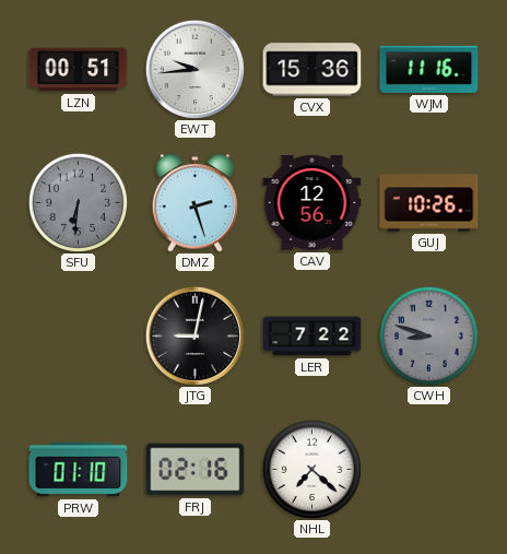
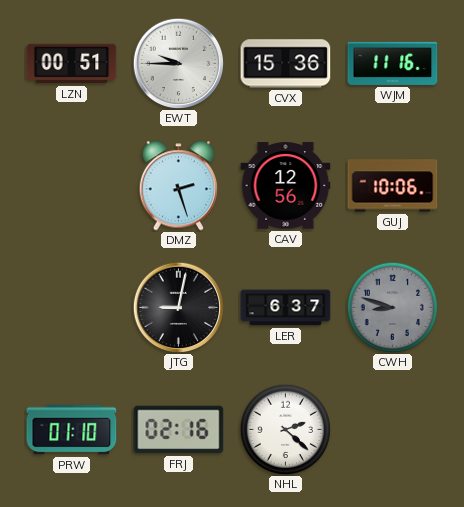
EWT: 9:44 -> 9:45
SFU: 6:31 -> none
GUJ: 10:26 -> 10:06
LER: 7:22 -> 6:37
NHL: 7:22 -> 2:22
